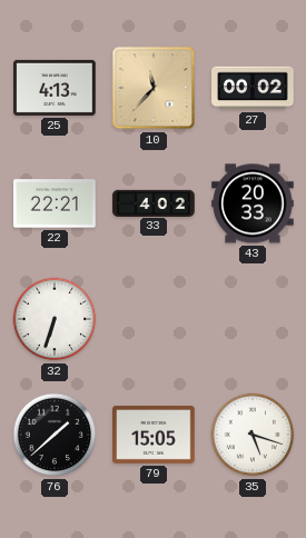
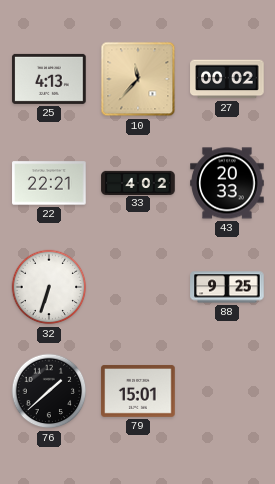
88: none -> 9:25
79: 15:05 -> 15:01
35: 5:18 -> none
